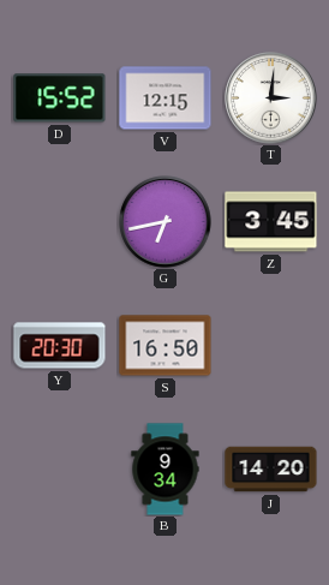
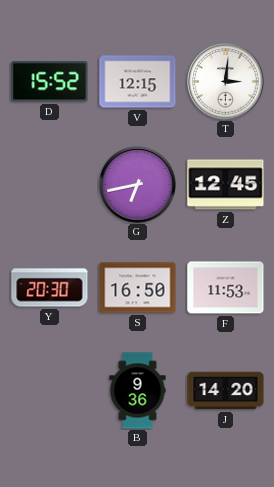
Z: 3:45 -> 12:45
F: none -> 11:53
B: 9:34 -> 9:36
